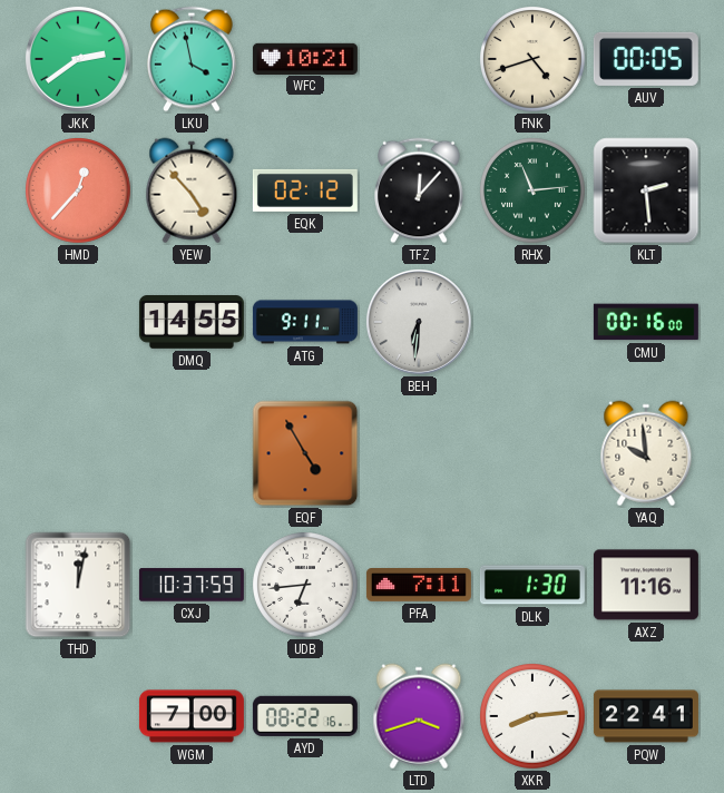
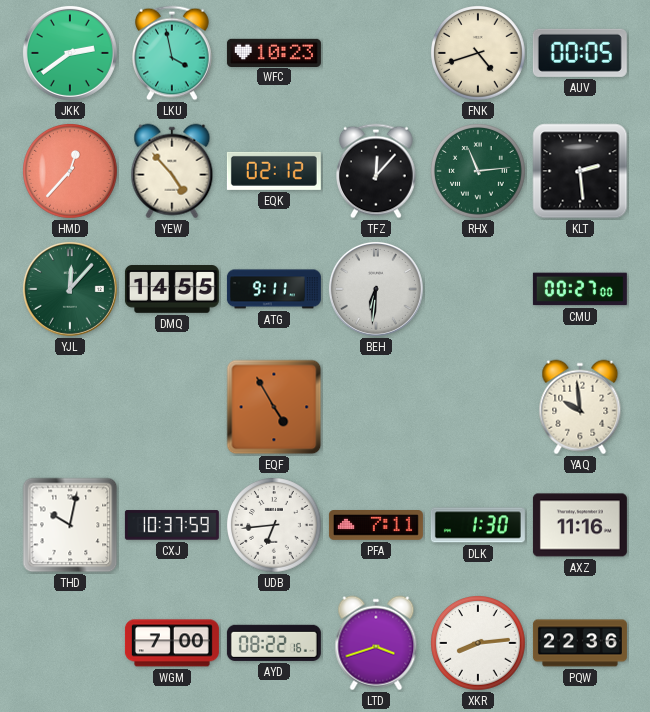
WFC: 10:21 -> 10:23
YJL: none -> 12:07
CMU: 00:16 -> 00:27
THD: 12:02 -> 10:02
PQW: 22:41 -> 22:36
